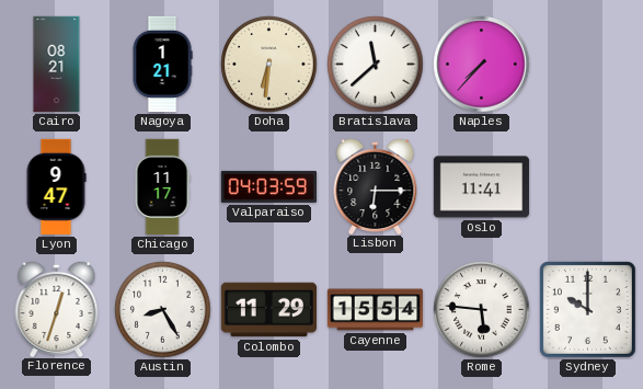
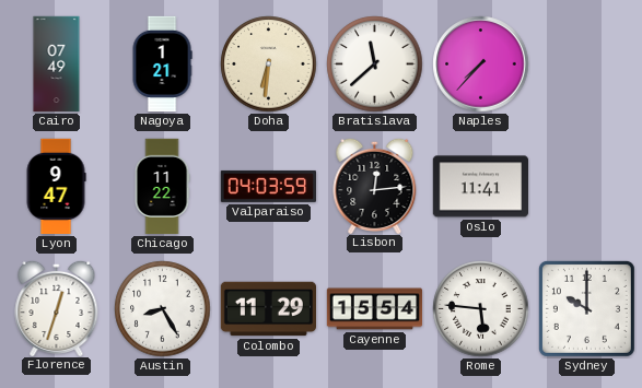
Cairo: 08:21 -> 07:49
Chicago: 11:17 -> 11:22
Lisbon: 6:15 -> 12:14
